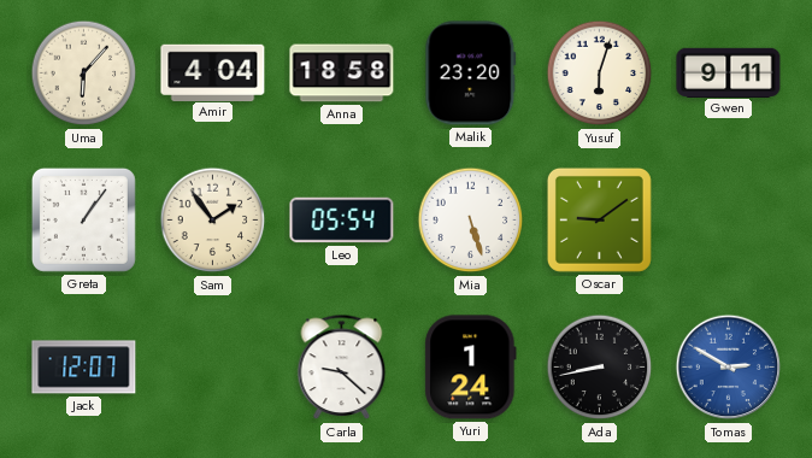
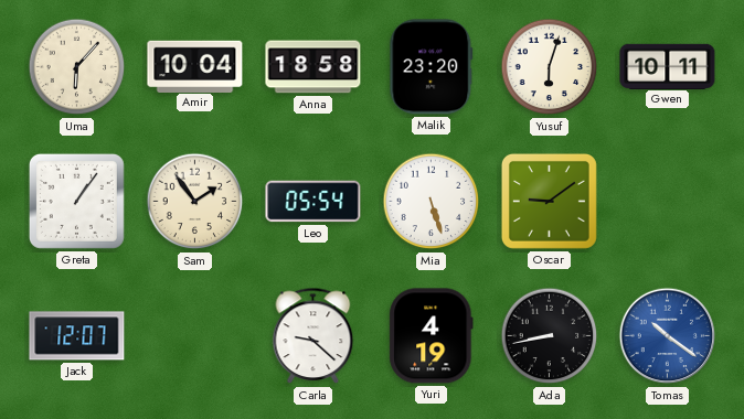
Amir: 4:04 -> 10:04
Gwen: 9:11 -> 10:11
Yuri: 1:24 -> 4:19
Tomas: 2:50 -> 10:21
